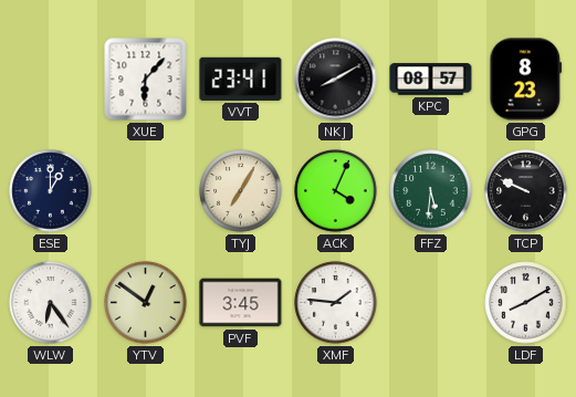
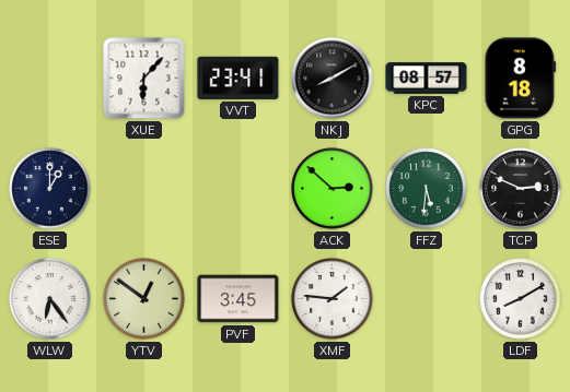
GPG: 8:23 -> 8:18
TYJ: 7:05 -> none
ACK: 4:04 -> 2:52
TCP: 9:49 -> 2:49
